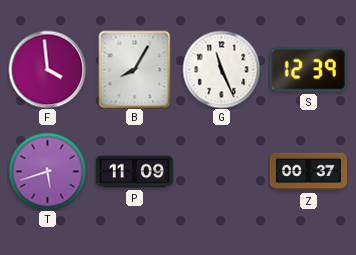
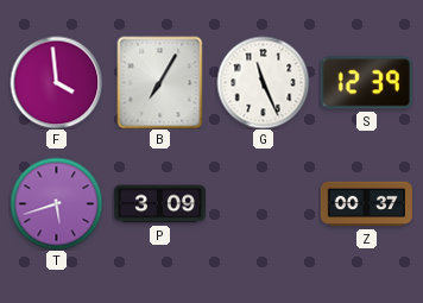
B: 8:05 -> 7:05
P: 11:09 -> 3:09
